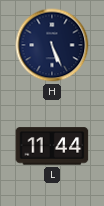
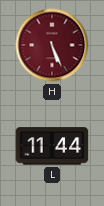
H dial: navy -> burgundy
